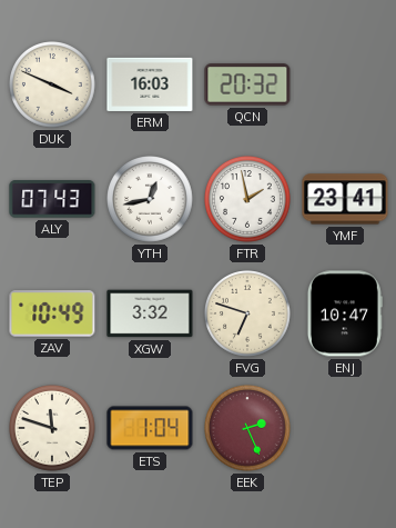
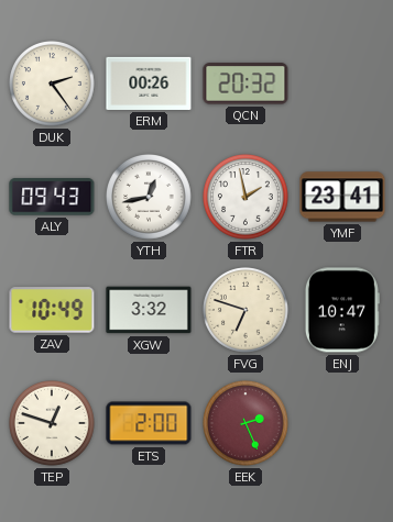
DUK: 3:49 -> 2:24
ERM: 16:03 -> 00:26
ALY: 07:43 -> 09:43
TEP: 11:48 -> 12:48
ETS: 1:04 -> 2:00
